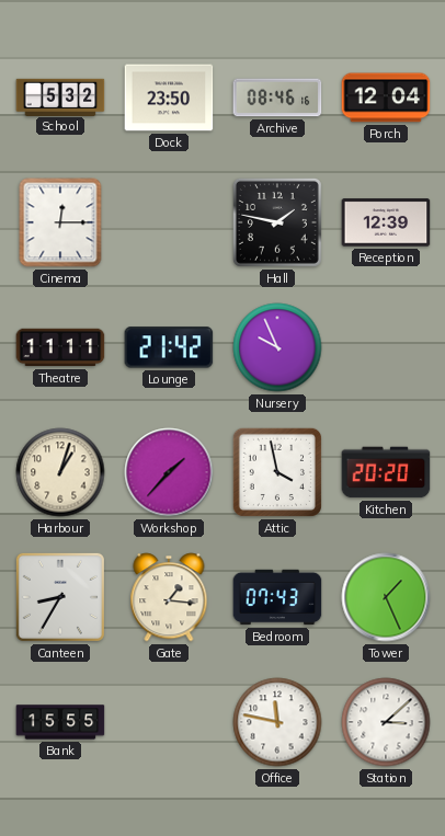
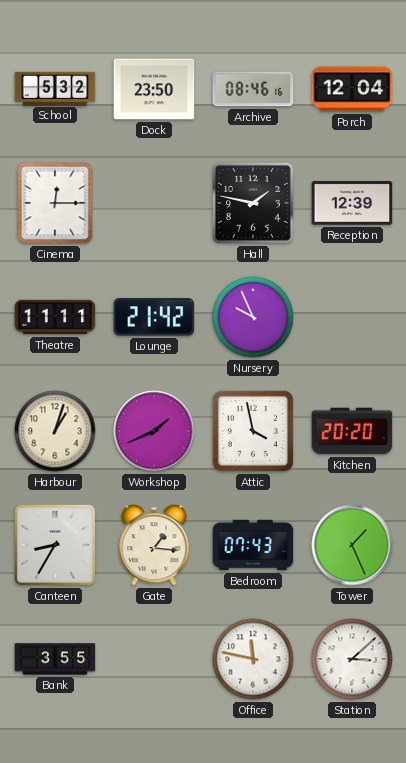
Workshop: 1:37 -> 1:41
Bank: 15:55 -> 3:55
